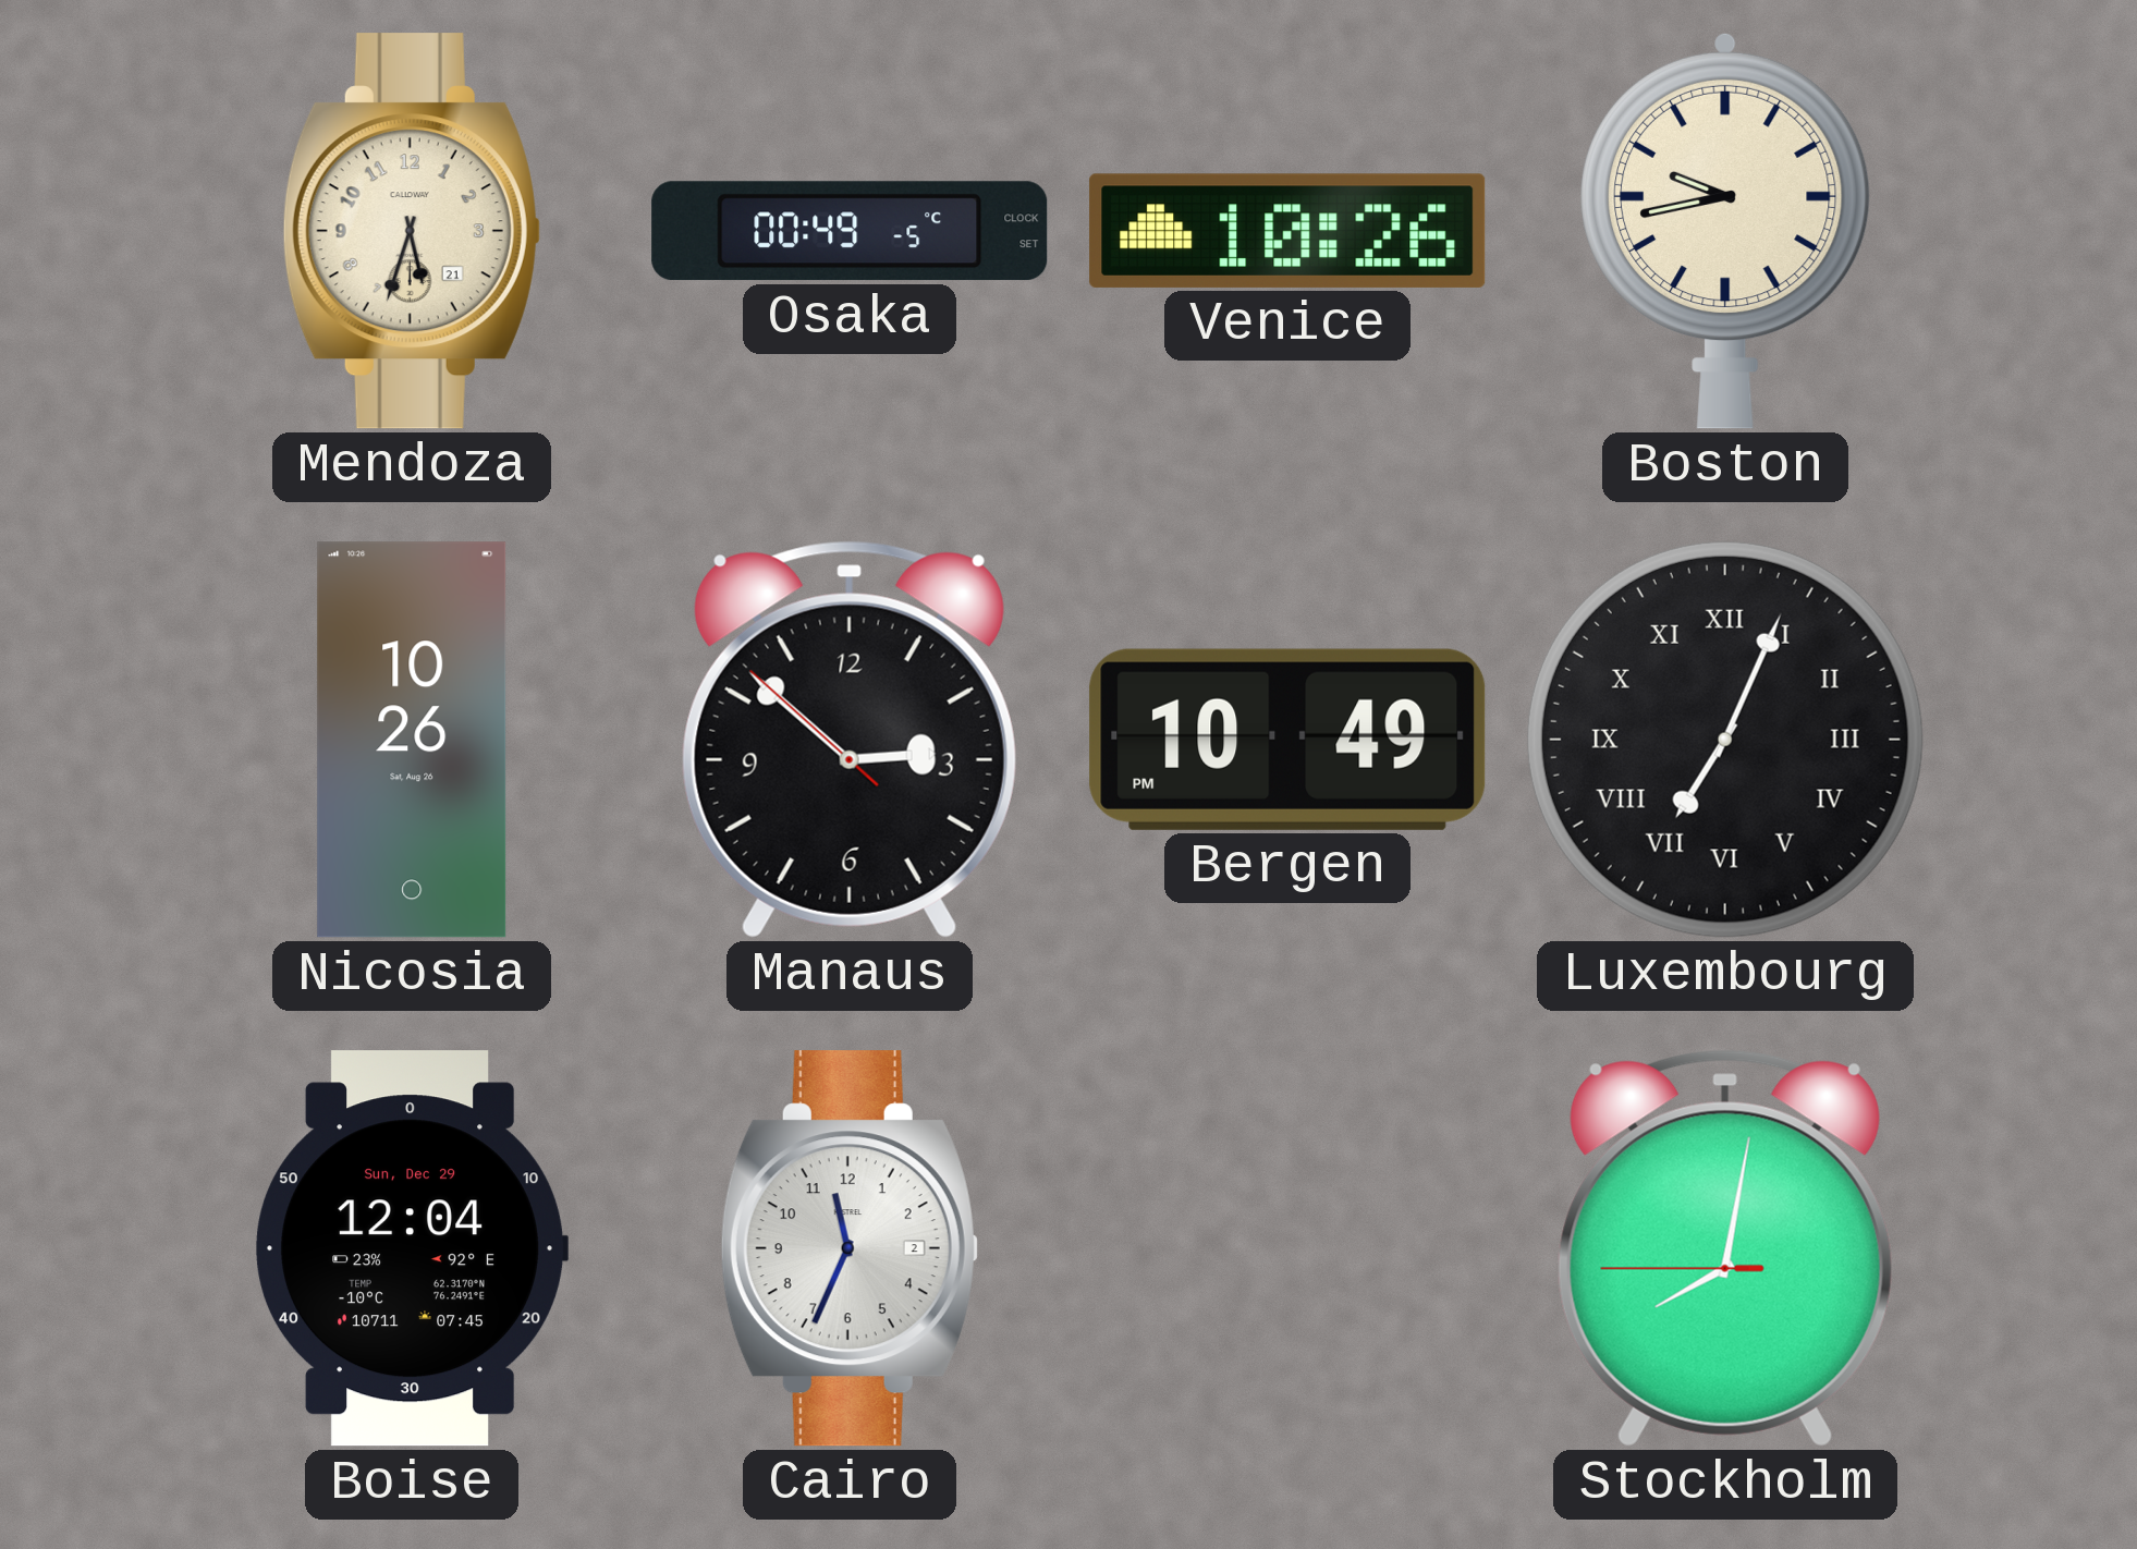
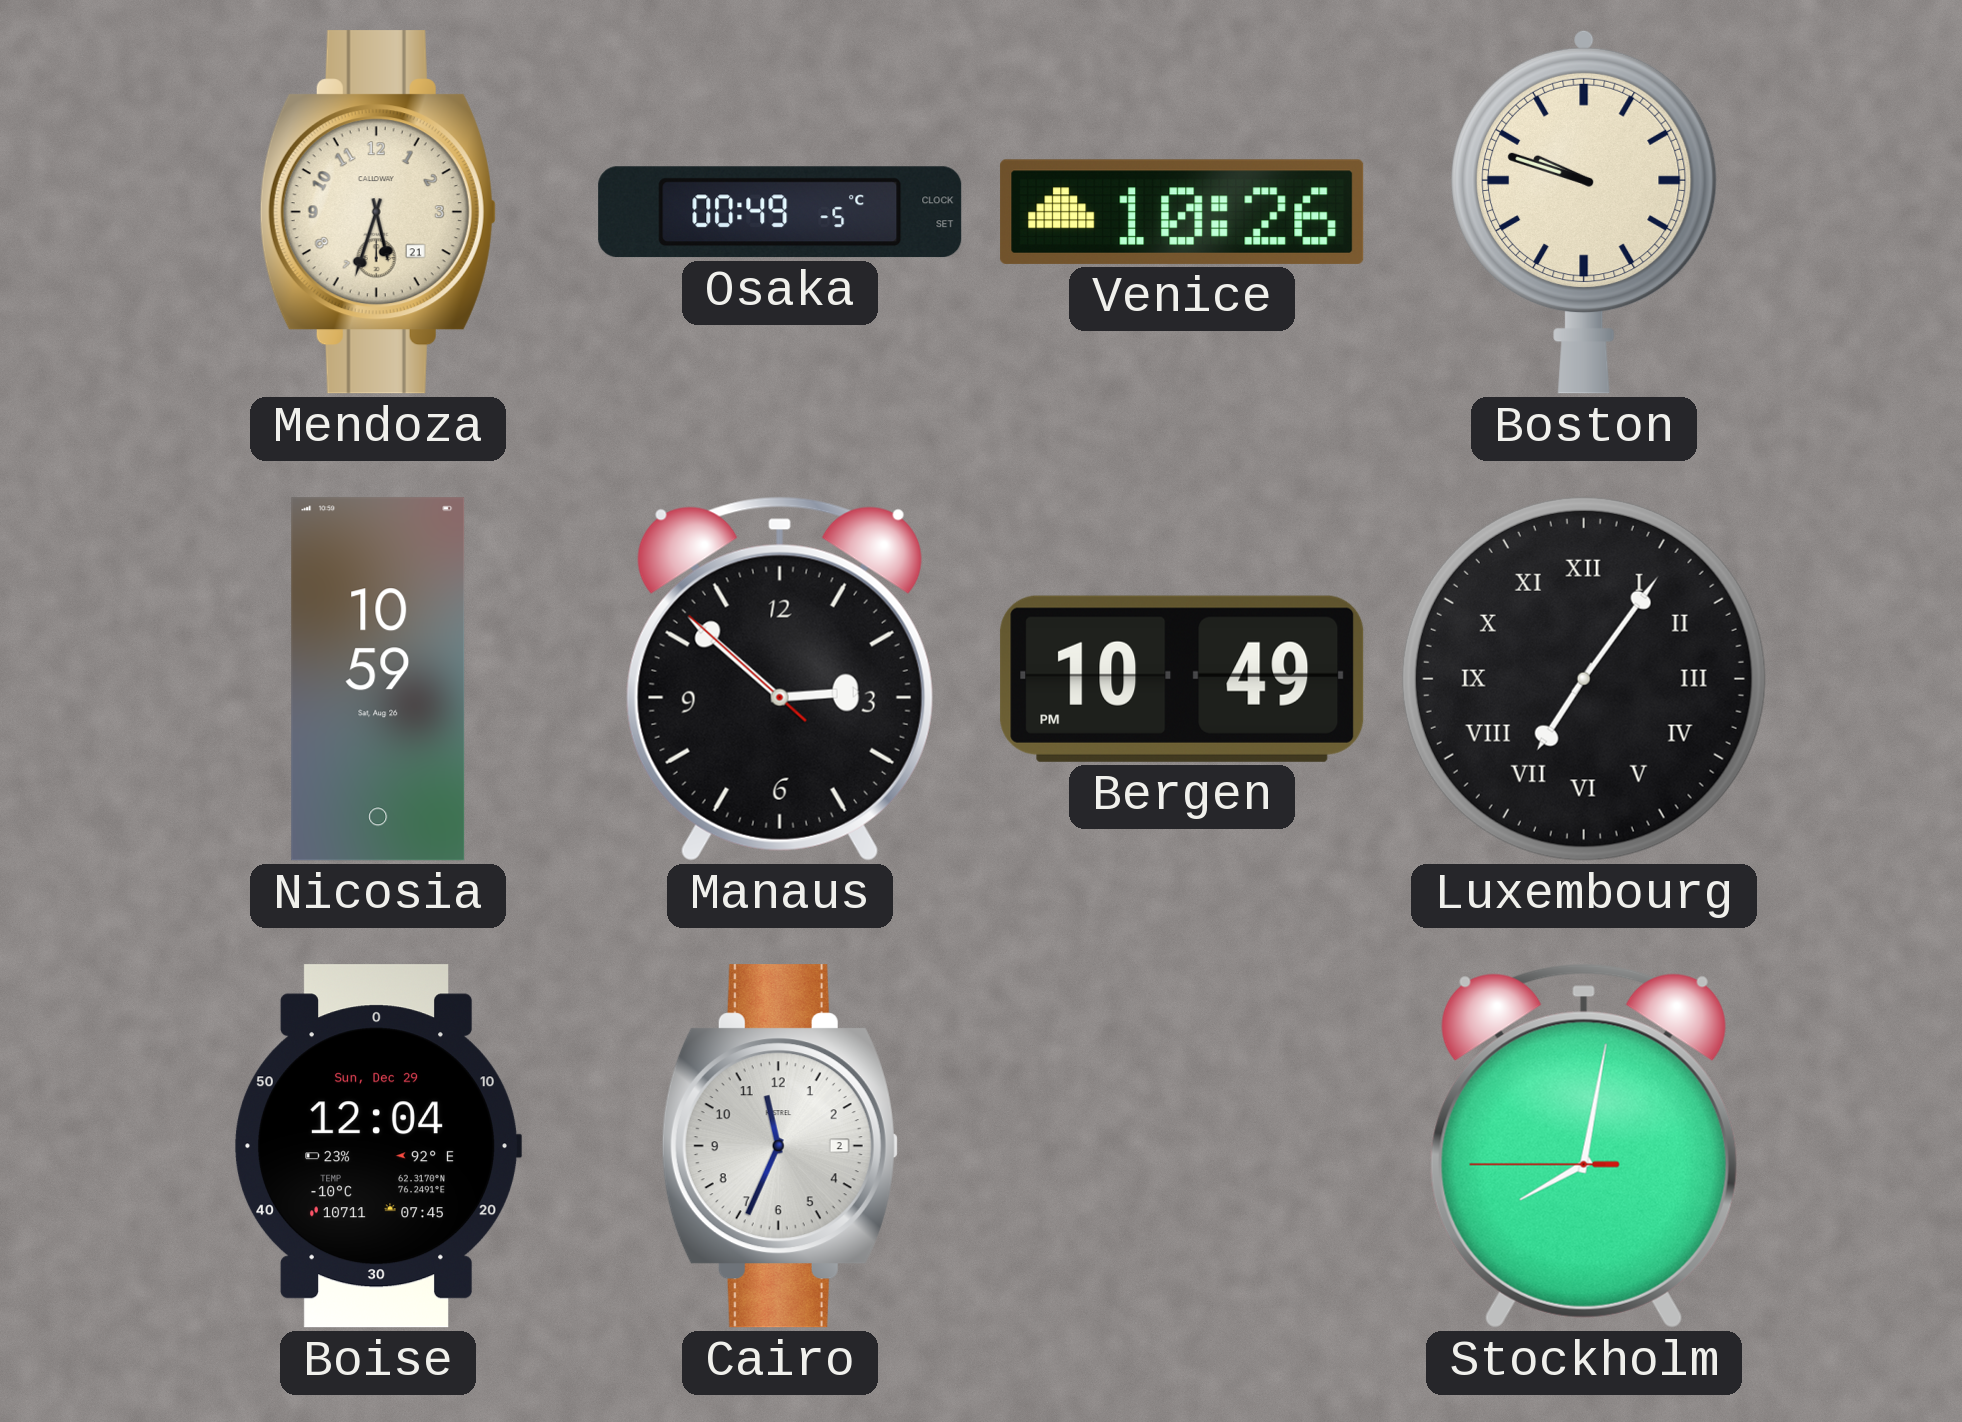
Boston: 9:43 -> 9:48
Nicosia: 10:26 -> 10:59
Luxembourg: 7:04 -> 7:06
